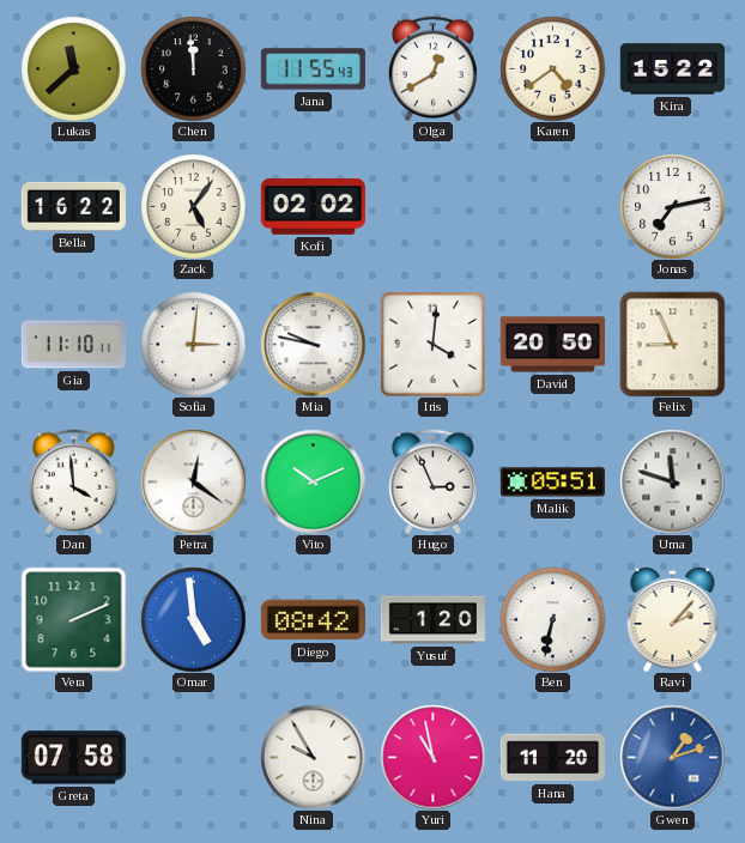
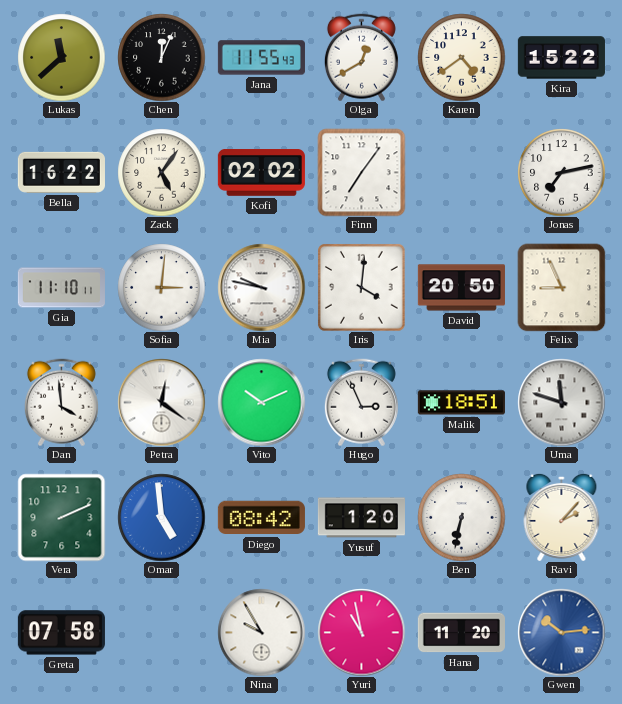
Chen: 11:59 -> 12:04
Finn: none -> 7:06
Malik: 05:51 -> 18:51
Gwen: 1:12 -> 10:14
